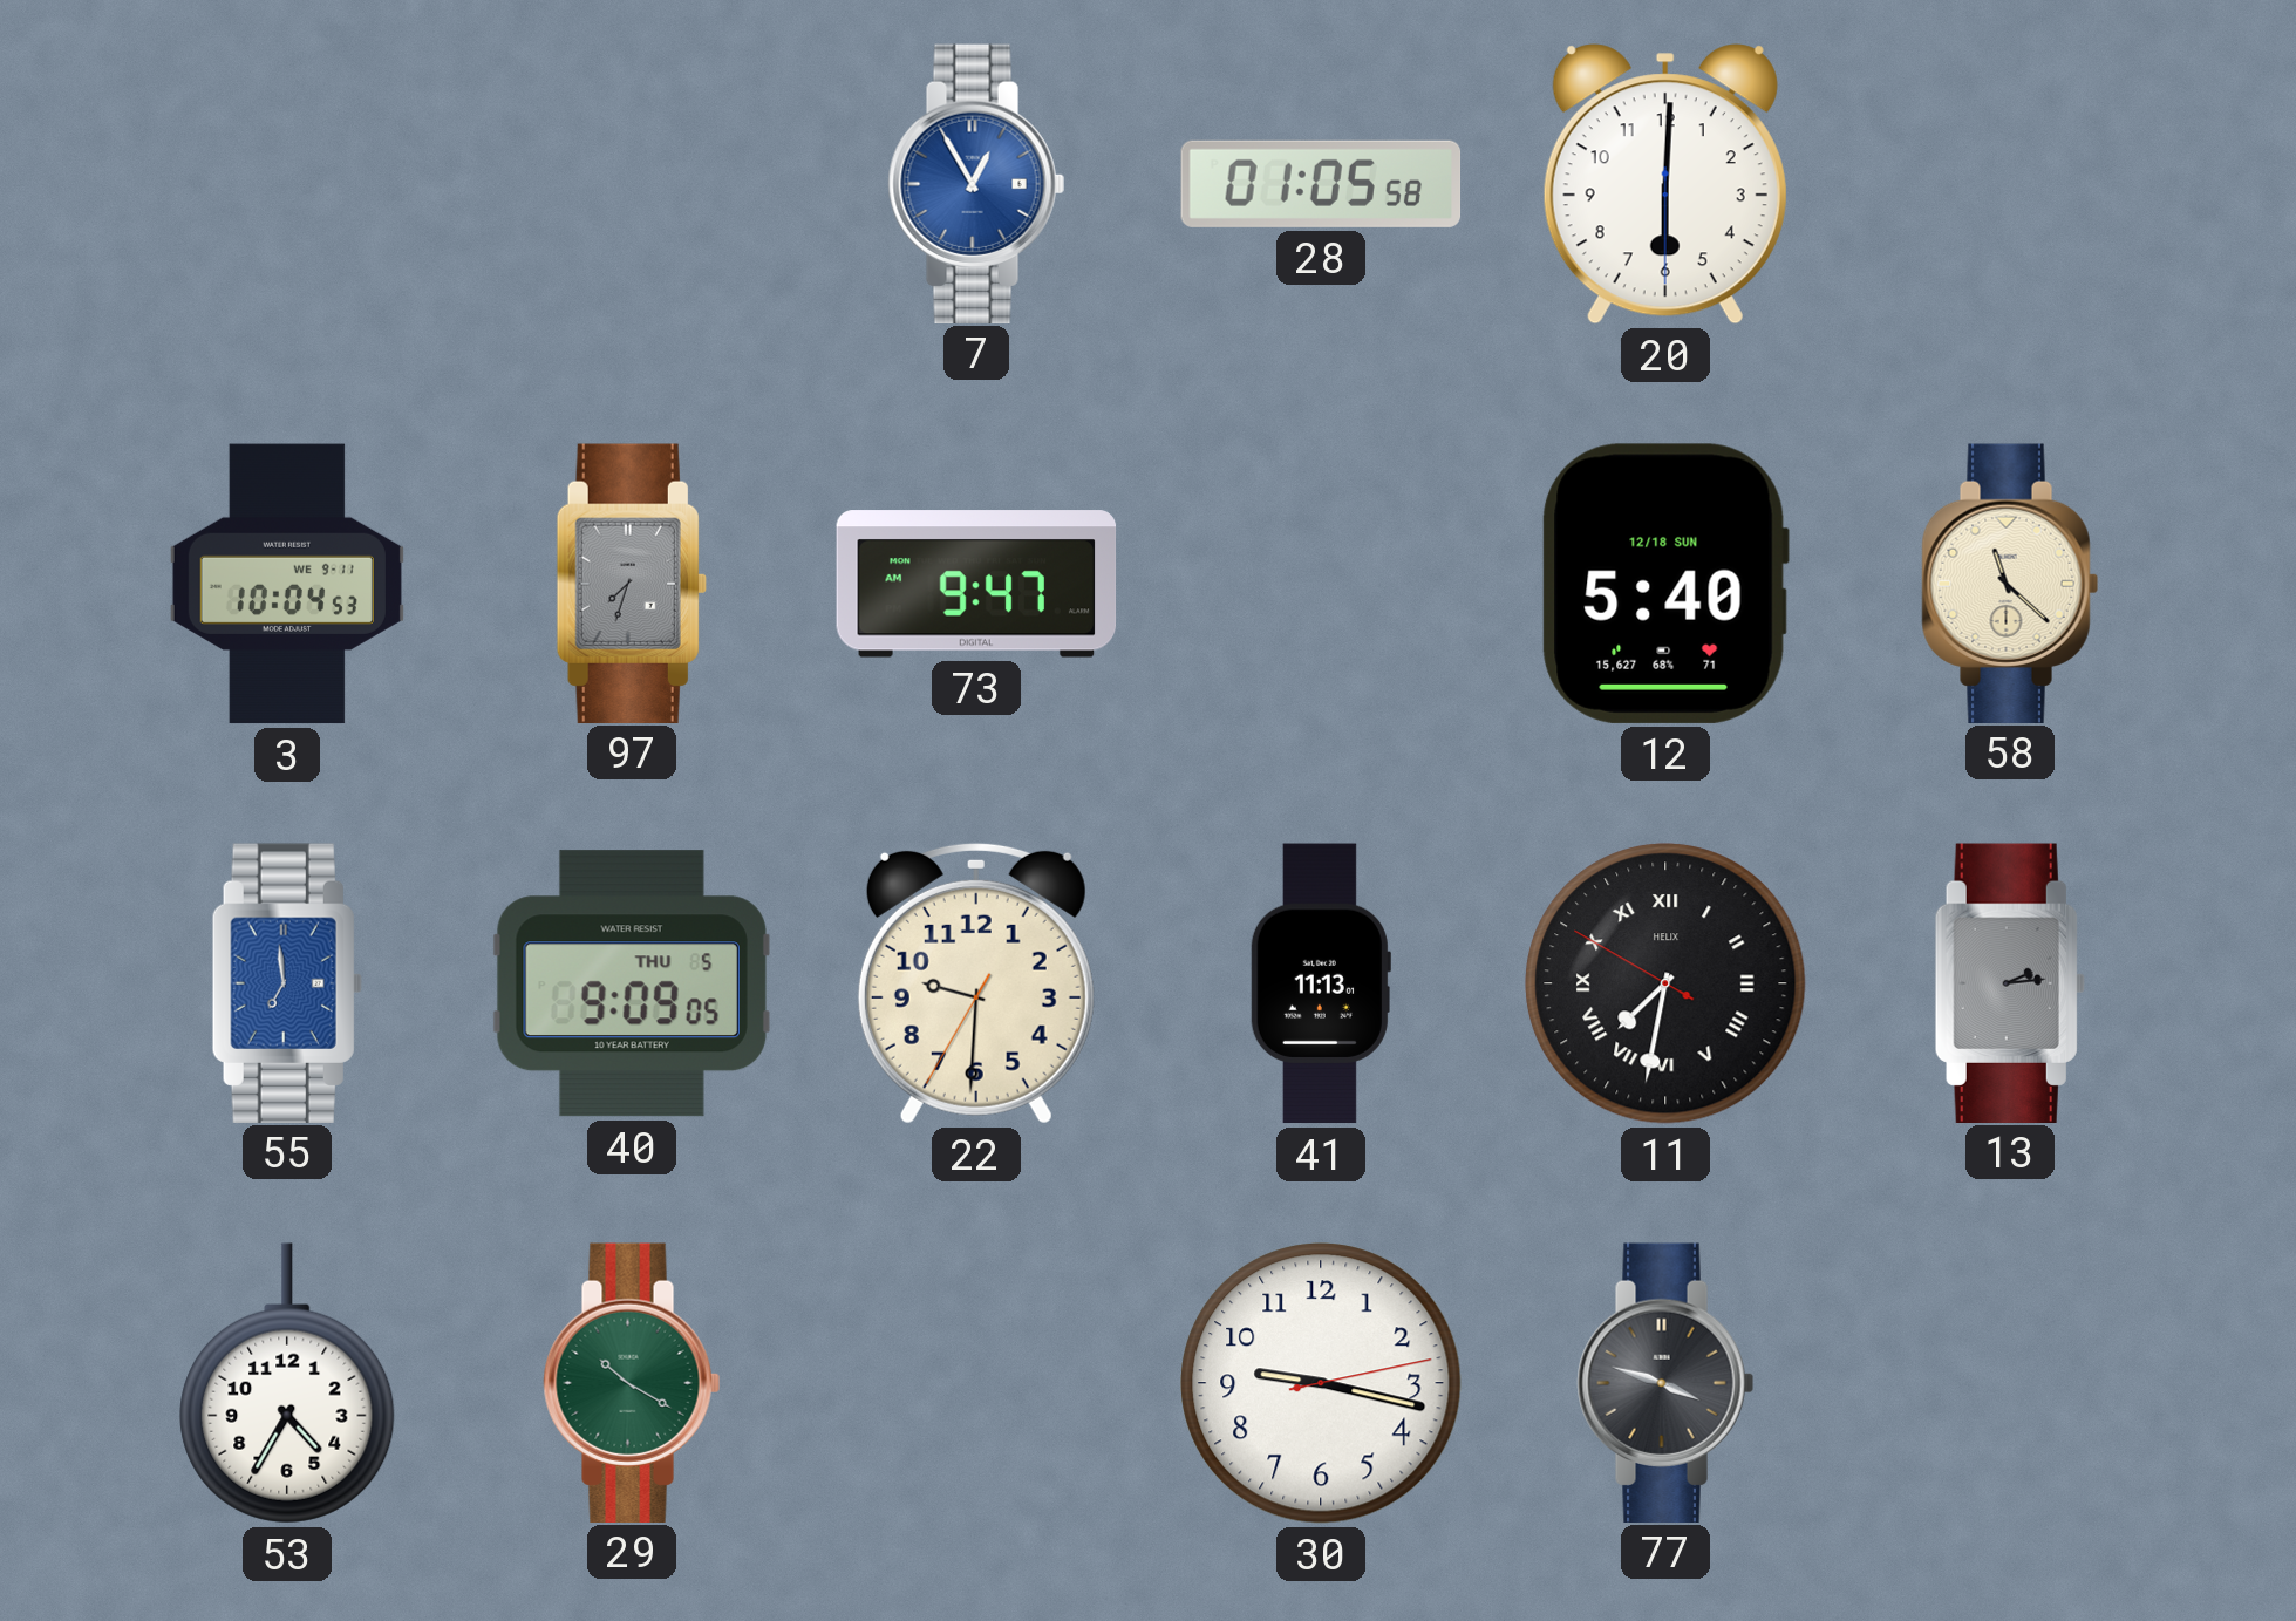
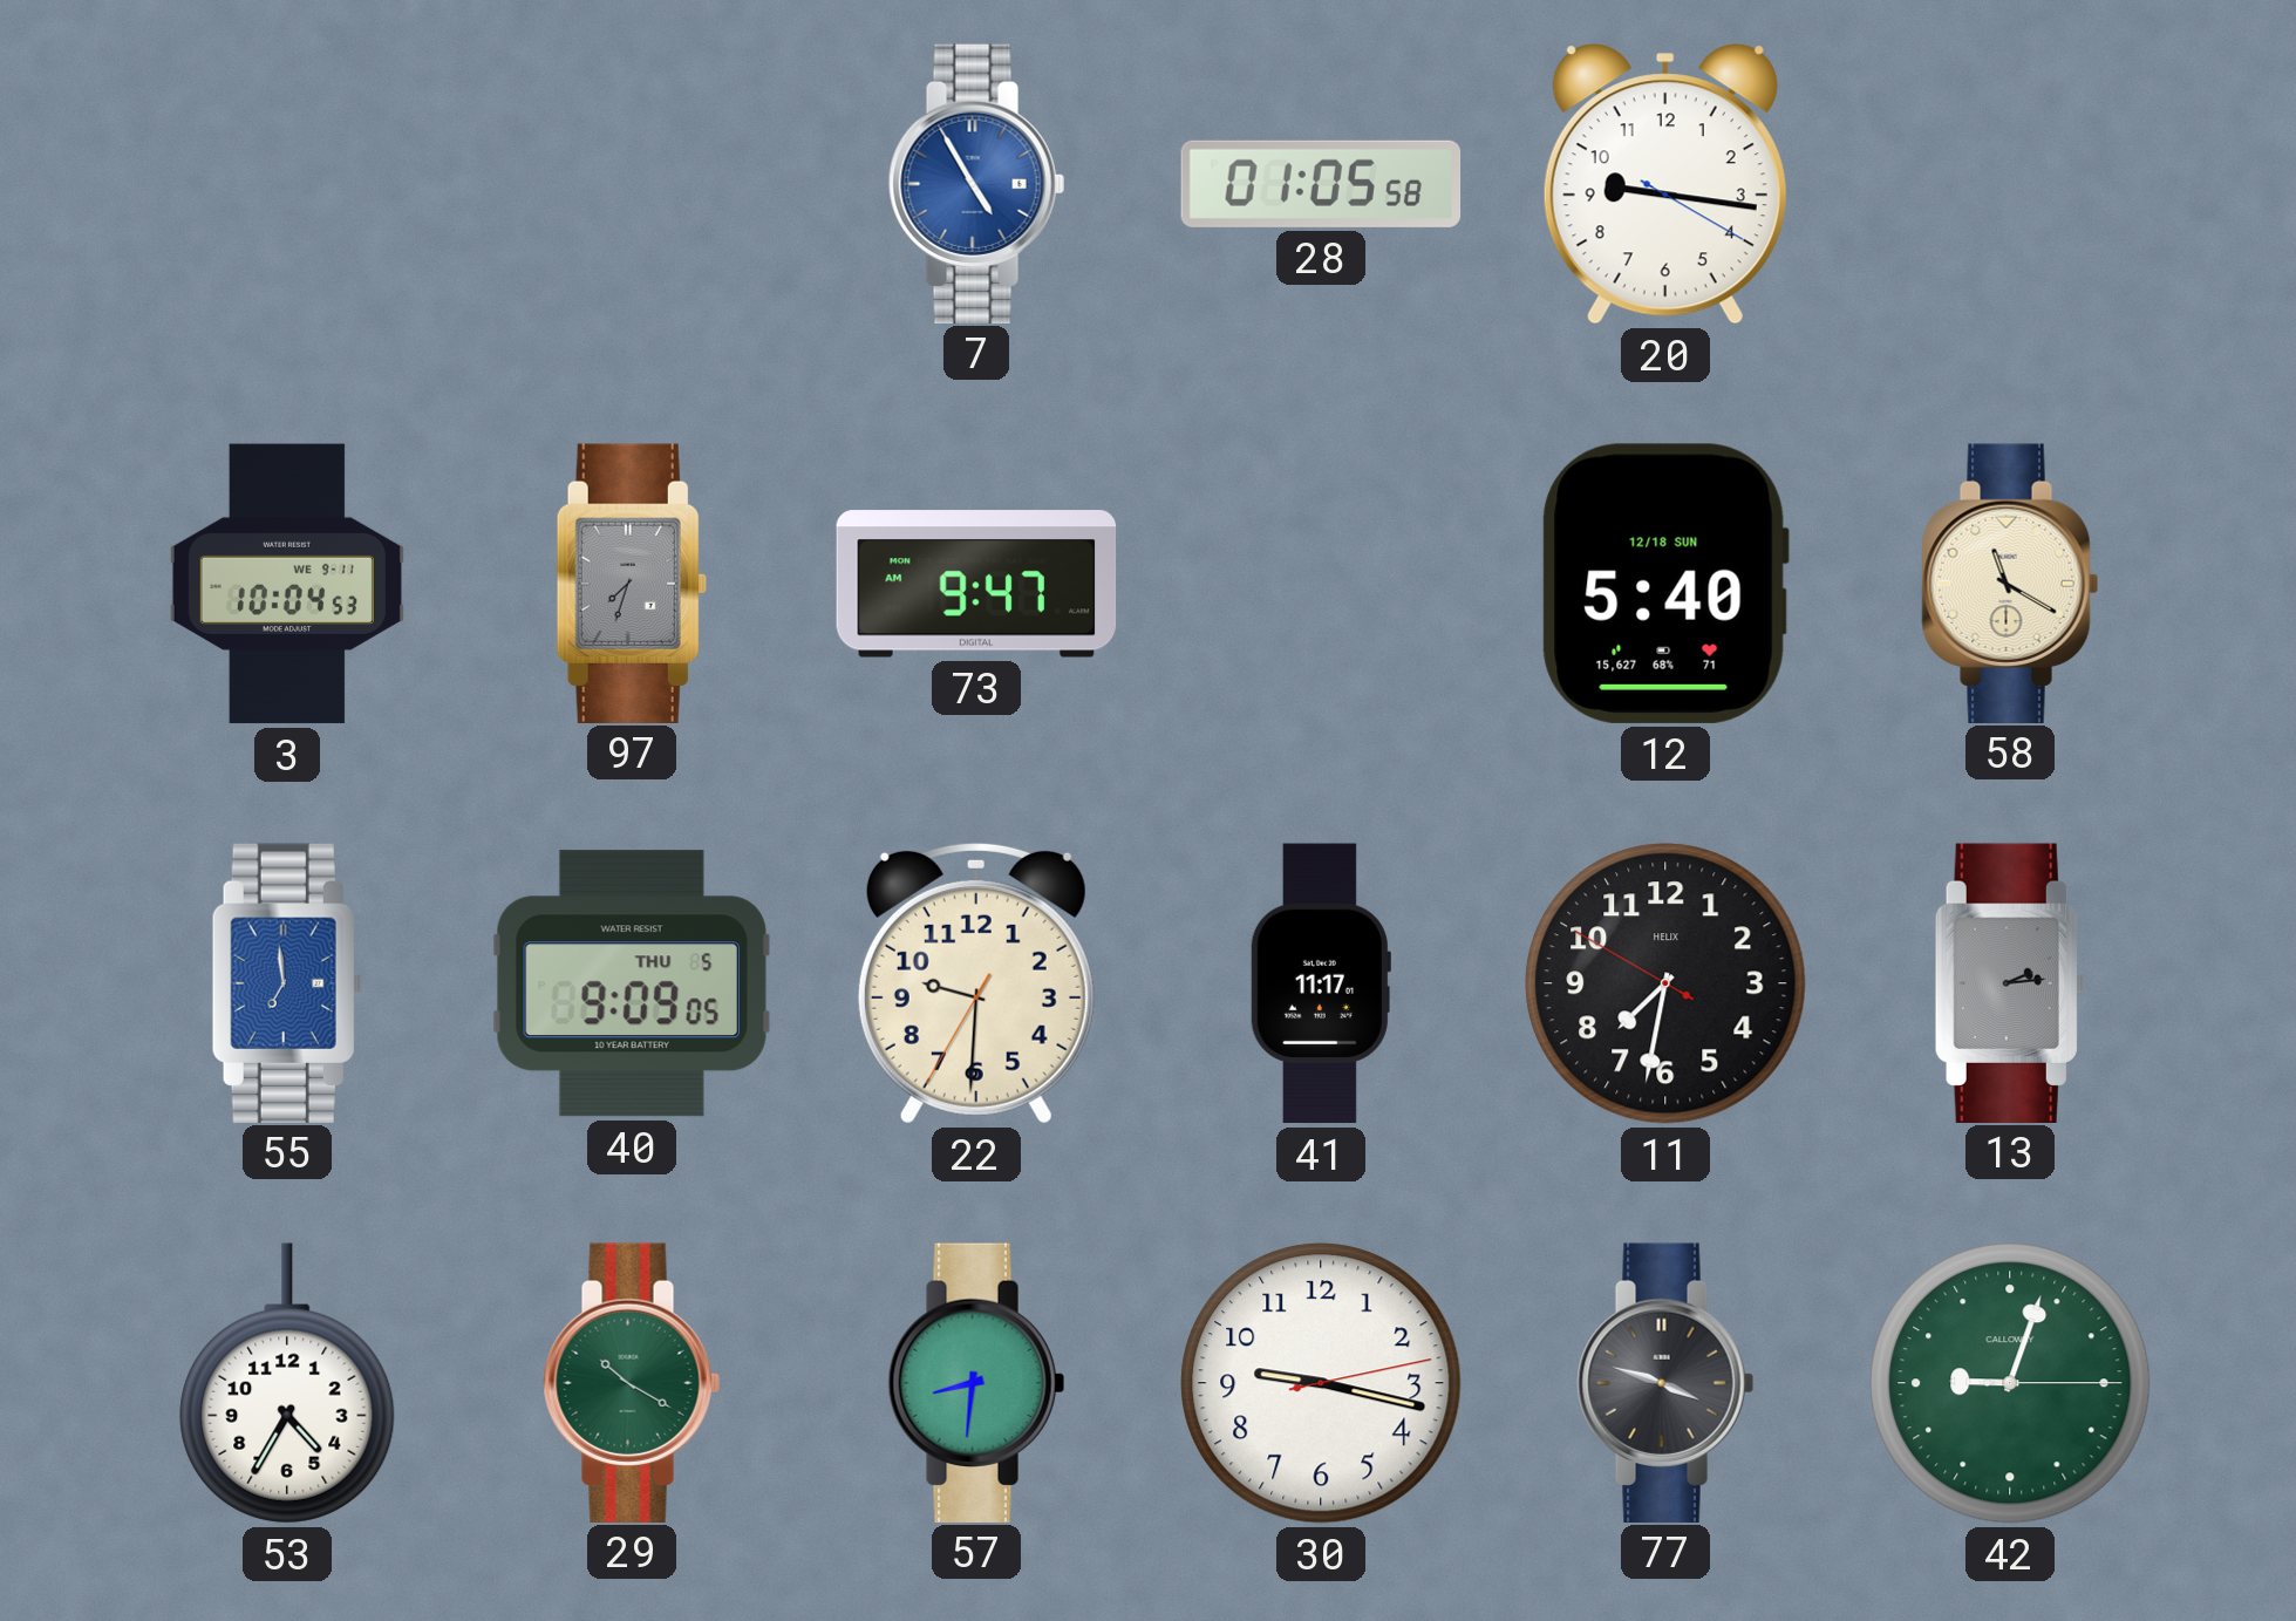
7: 12:55 -> 4:55
20: 6:00 -> 9:16
58: 11:22 -> 11:20
41: 11:13 -> 11:17
11 numerals: Roman -> Arabic
57: none -> 8:31
42: none -> 9:03
